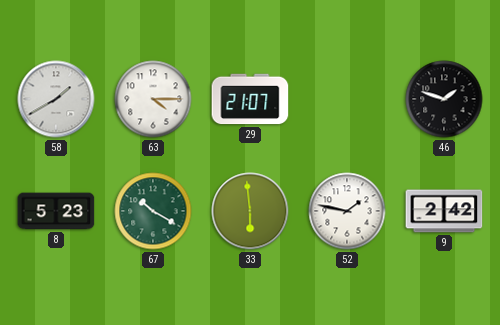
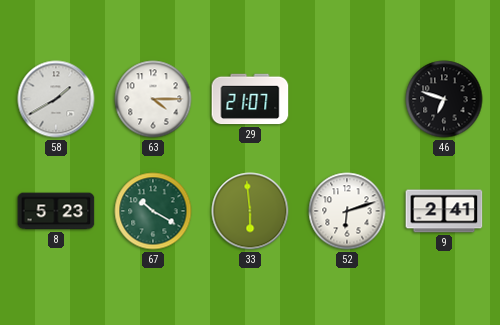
46: 1:48 -> 6:48
52: 1:47 -> 6:12
9: 2:42 -> 2:41
